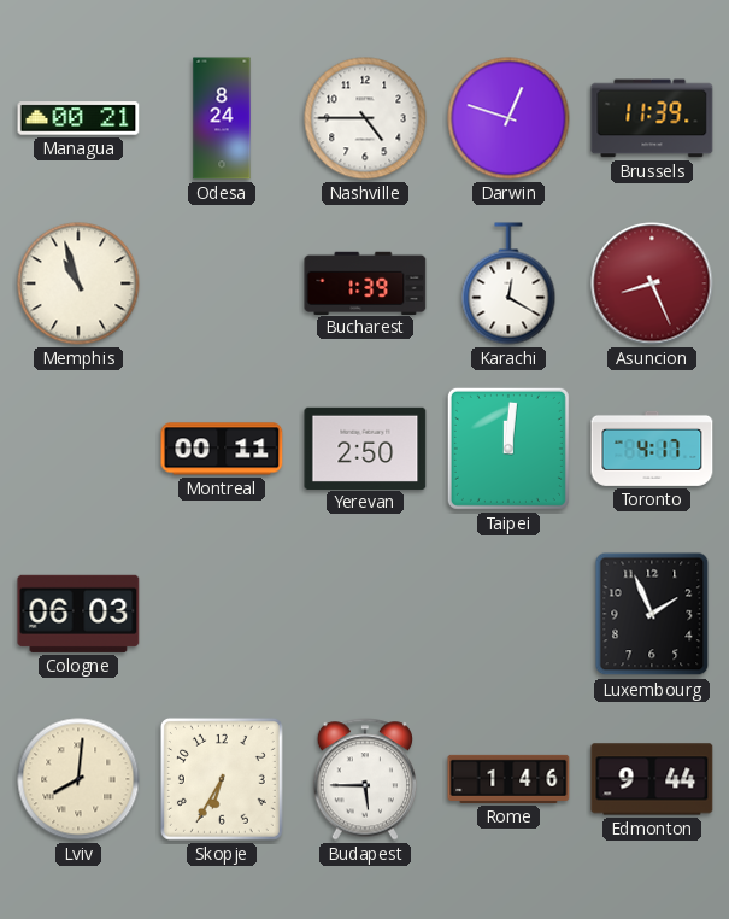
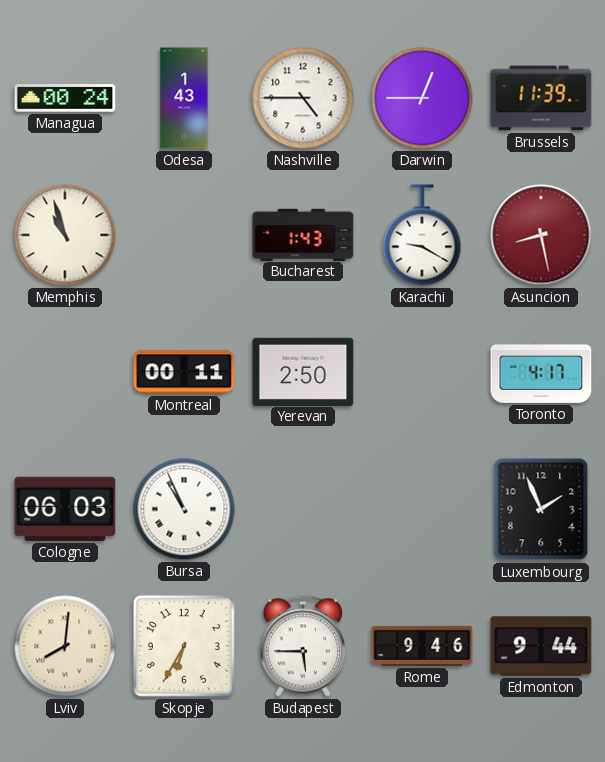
Managua: 00:21 -> 00:24
Odesa: 8:24 -> 1:43
Darwin: 12:48 -> 12:45
Bucharest: 1:39 -> 1:43
Karachi: 12:20 -> 9:20
Asuncion: 8:26 -> 8:28
Taipei: 12:01 -> none
Bursa: none -> 10:56
Rome: 1:46 -> 9:46
